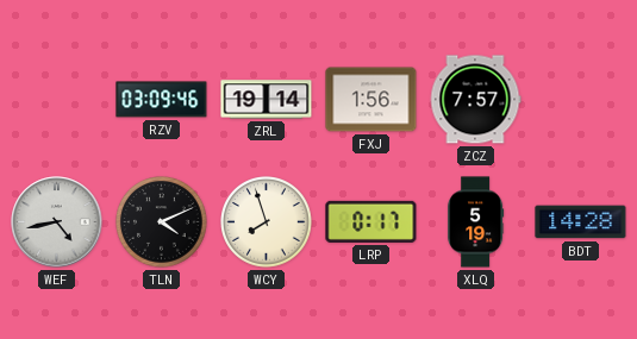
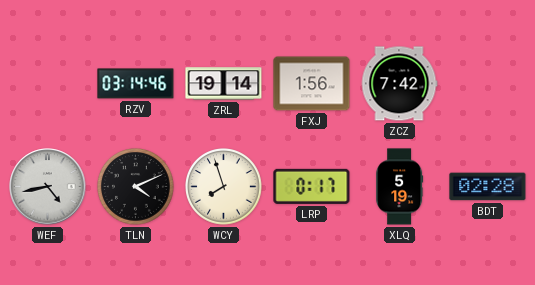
RZV: 03:09 -> 03:14
ZCZ: 7:57 -> 7:42
BDT: 14:28 -> 02:28
